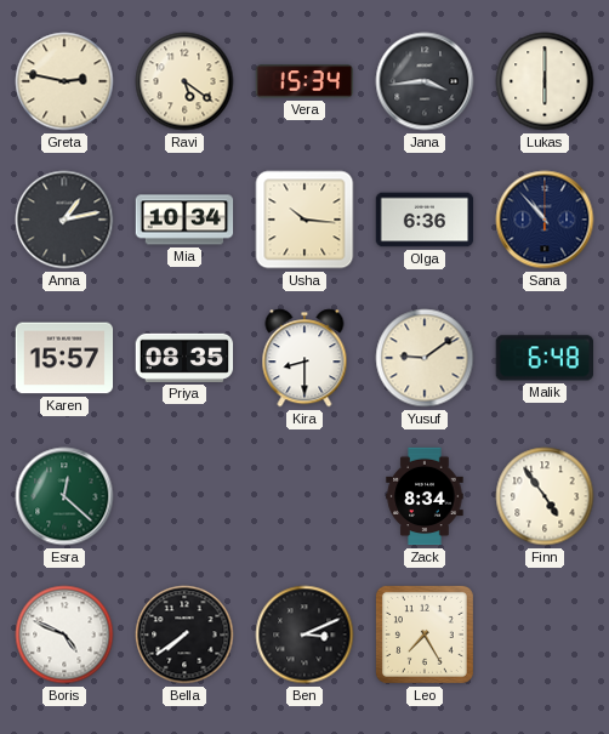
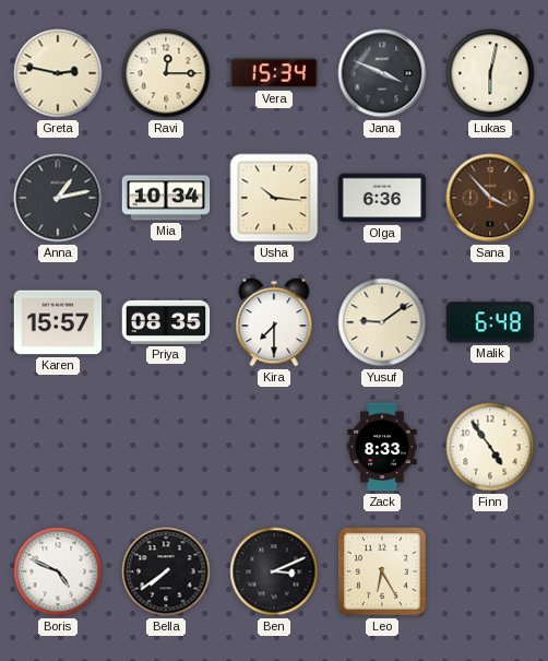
Ravi: 5:21 -> 12:15
Jana: 3:44 -> 3:49
Lukas: 6:00 -> 6:02
Sana: 10:53 -> 3:53
Sana dial: navy -> brown
Kira: 8:30 -> 7:30
Esra: 12:22 -> none
Zack: 8:34 -> 8:33
Leo: 7:25 -> 6:25
